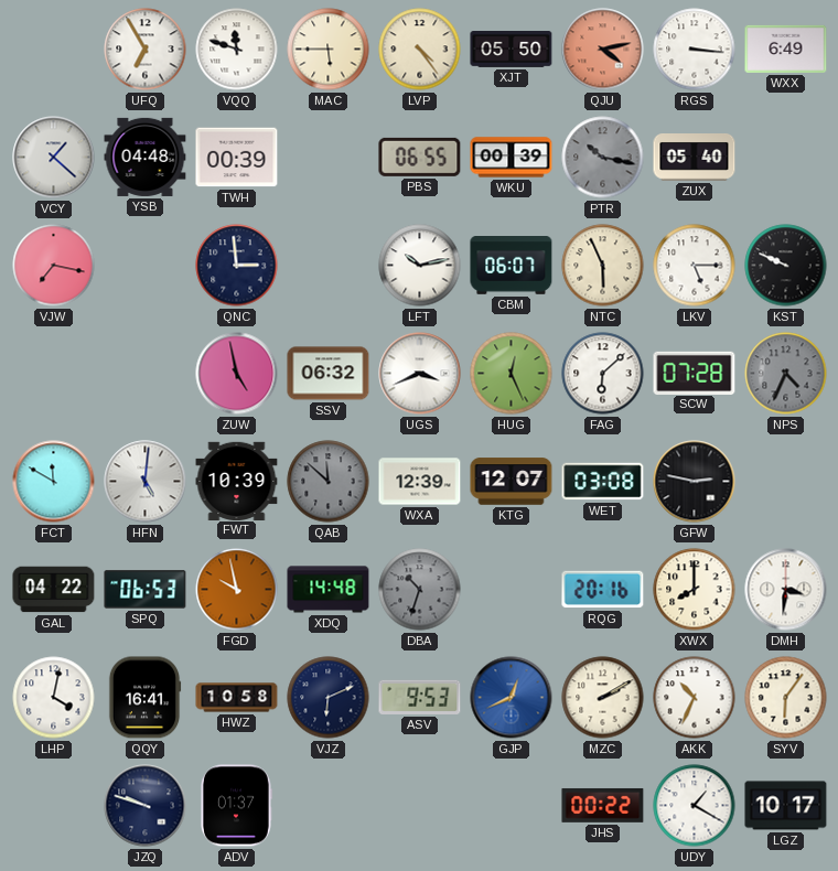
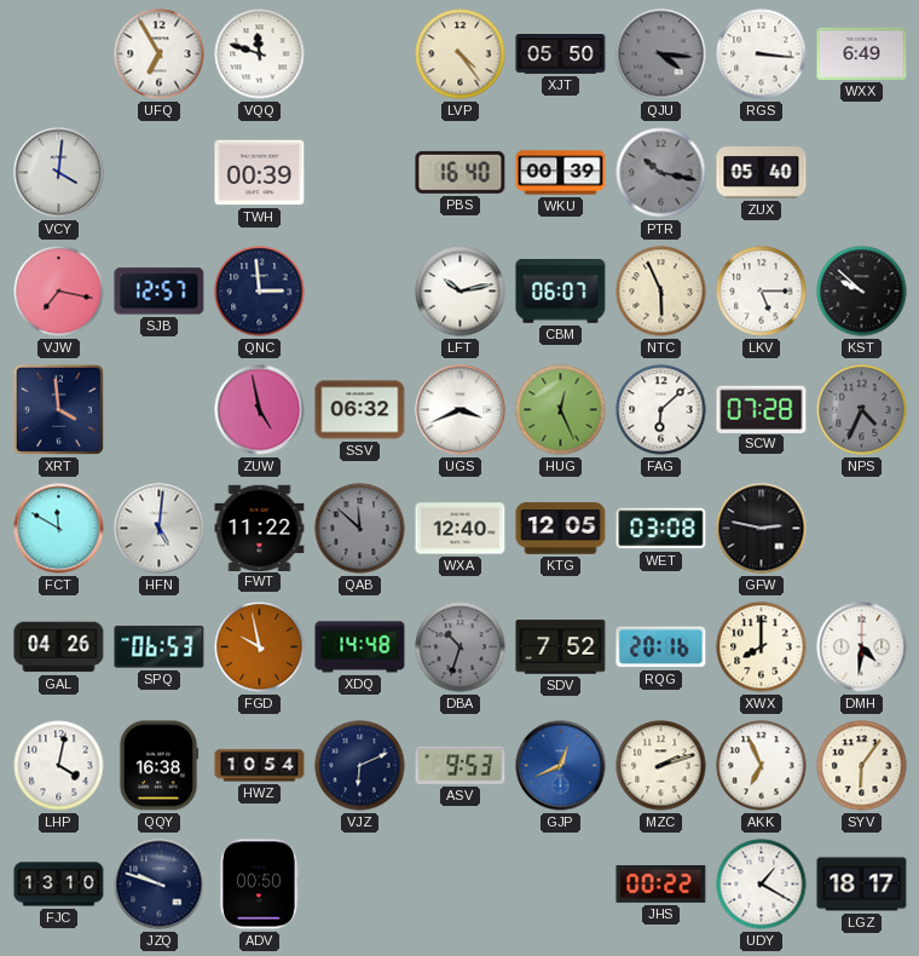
MAC: 5:45 -> none
QJU: 4:13 -> 4:16
QJU dial: salmon -> grey
VCY: 1:22 -> 4:01
YSB: 04:48 -> none
PBS: 06:55 -> 16:40
SJB: none -> 12:57
KST: 9:49 -> 9:52
XRT: none -> 3:59
FWT: 10:39 -> 11:22
WXA: 12:39 -> 12:40
KTG: 12:07 -> 12:05
GAL: 04:22 -> 04:26
SDV: none -> 7:52
DMH: 3:31 -> 4:31
QQY: 16:41 -> 16:38
HWZ: 10:58 -> 10:54
MZC: 2:10 -> 2:12
AKK: 10:34 -> 6:56
FJC: none -> 13:10
ADV: 01:37 -> 00:50
LGZ: 10:17 -> 18:17
